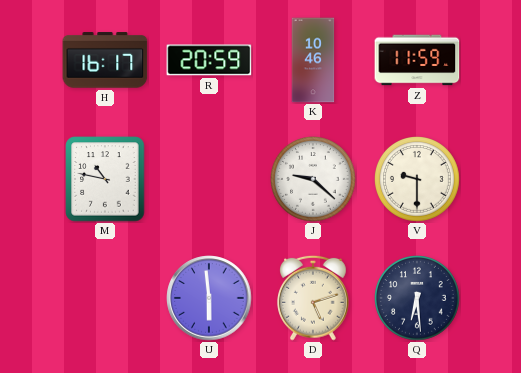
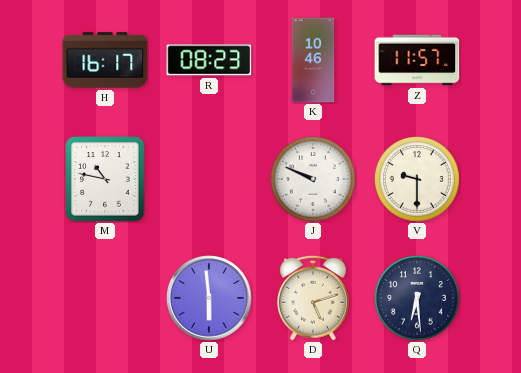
R: 20:59 -> 08:23
Z: 11:59 -> 11:57
J: 9:22 -> 9:49
